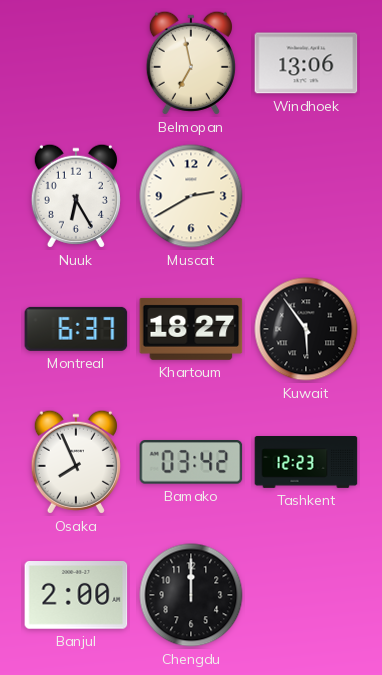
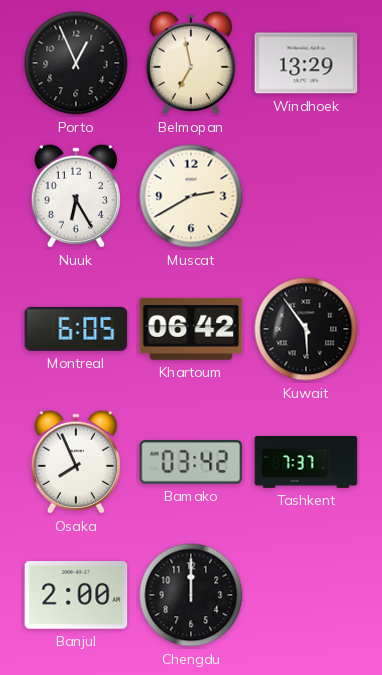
Porto: none -> 12:56
Windhoek: 13:06 -> 13:29
Montreal: 6:37 -> 6:05
Khartoum: 18:27 -> 06:42
Tashkent: 12:23 -> 7:37
